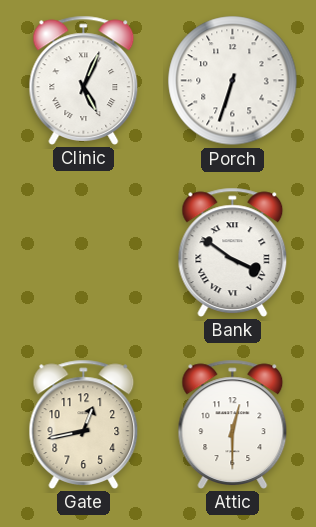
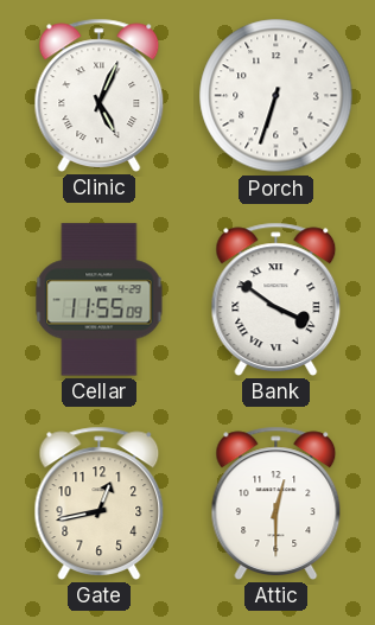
Cellar: none -> 11:55
